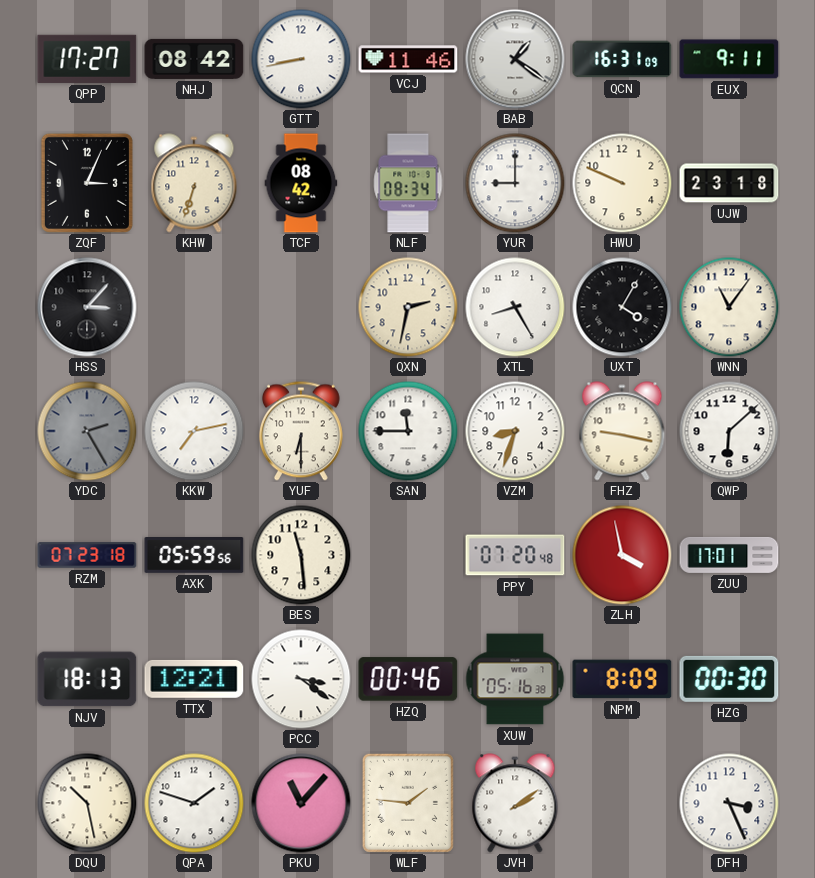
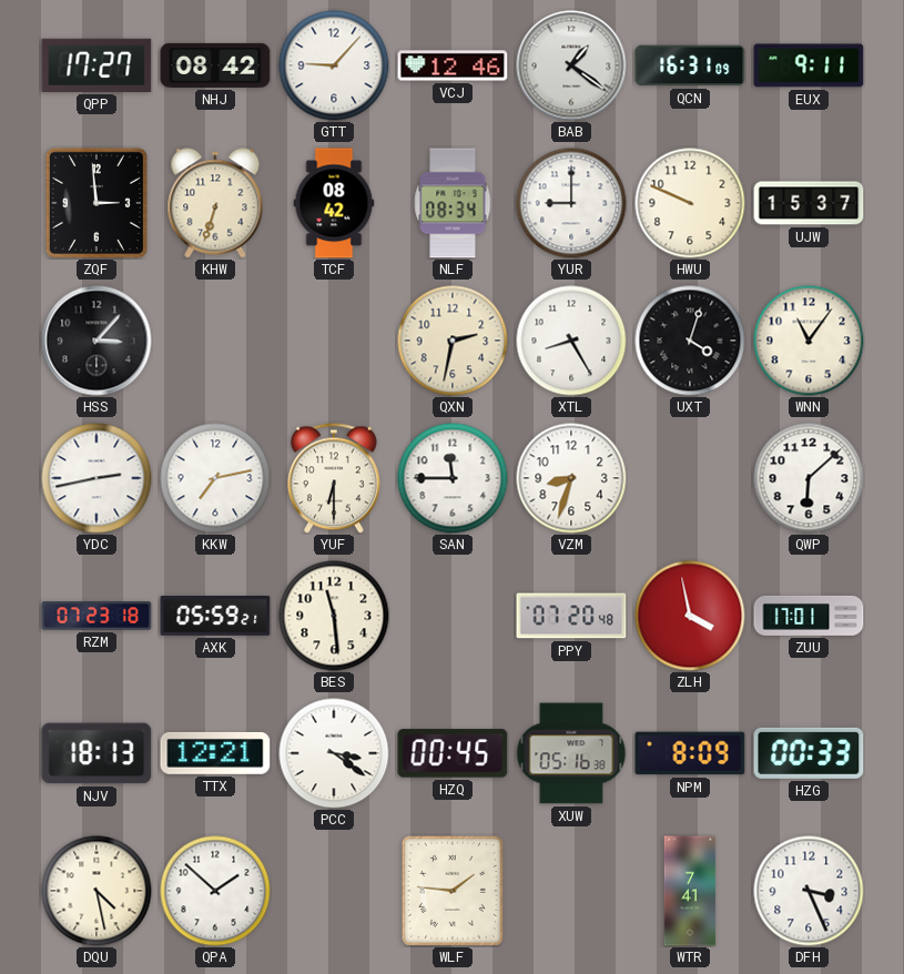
GTT: 8:43 -> 9:07
VCJ: 11:46 -> 12:46
ZQF: 3:04 -> 2:59
UJW: 23:18 -> 15:37
UXT: 4:05 -> 4:03
YDC: 2:25 -> 2:43
YDC dial: grey -> white
FHZ: 9:17 -> none
AXK: 05:59:56 -> 05:59:21
HZQ: 00:46 -> 00:45
HZG: 00:30 -> 00:33
DQU: 10:28 -> 4:28
QPA: 1:48 -> 1:52
PKU: 11:07 -> none
JVH: 2:09 -> none
WTR: none -> 7:41
